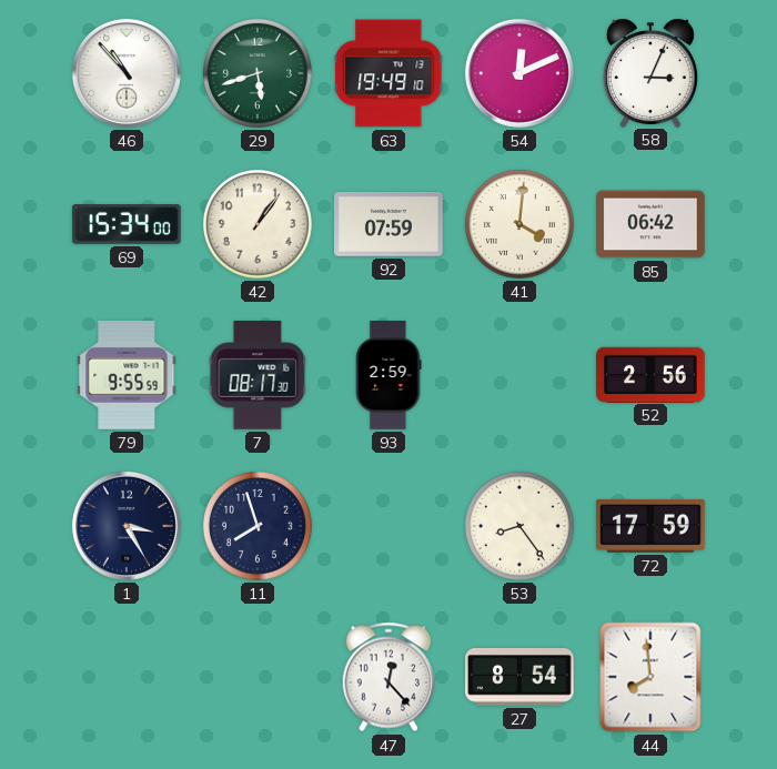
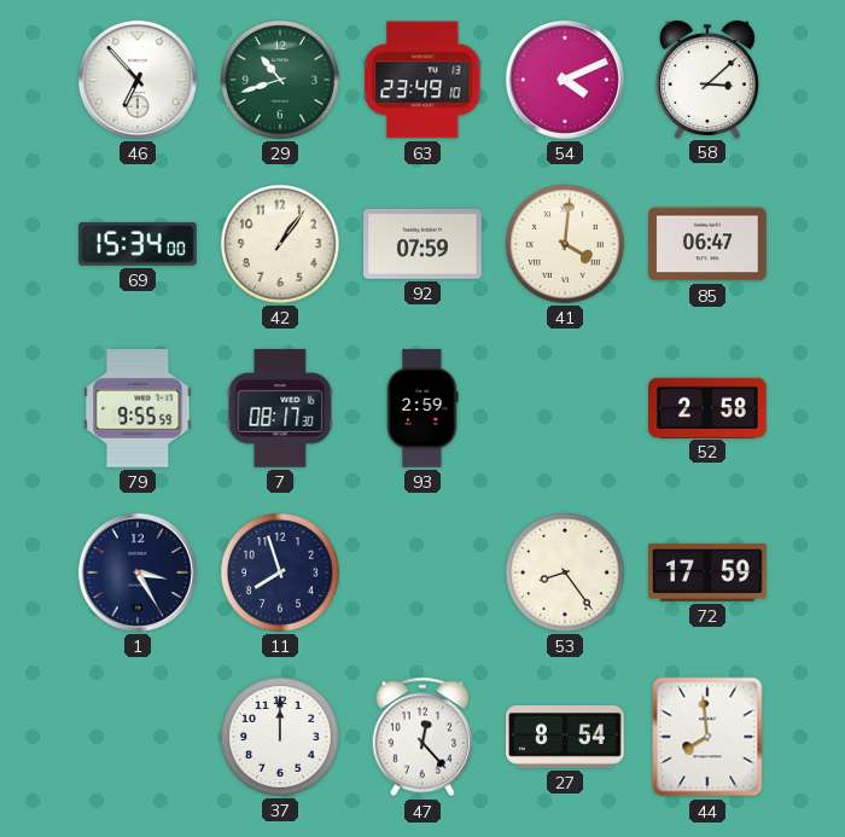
46: 10:53 -> 6:53
29: 5:42 -> 10:42
63: 19:49 -> 23:49
54: 12:11 -> 4:11
58: 3:04 -> 3:08
85: 06:42 -> 06:47
52: 2:56 -> 2:58
37: none -> 12:00
